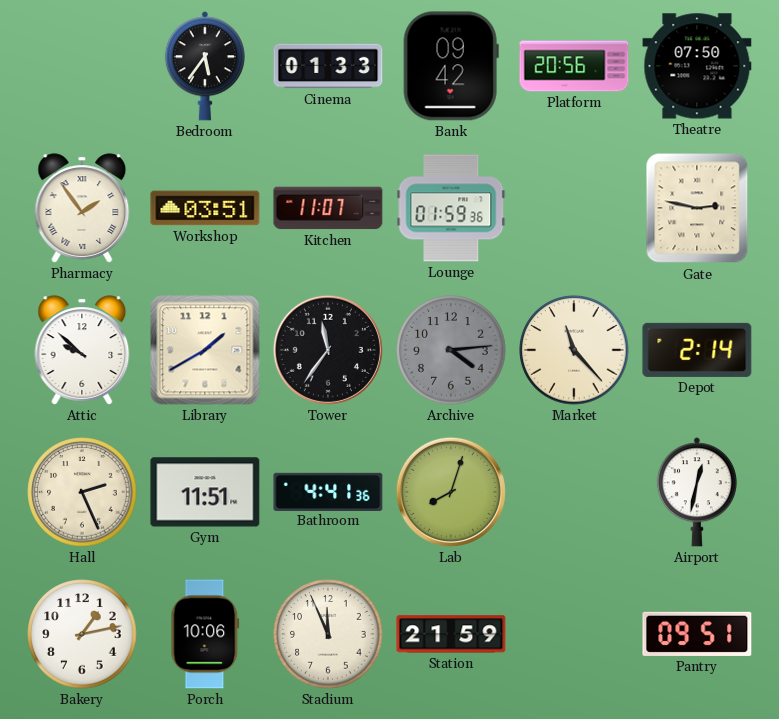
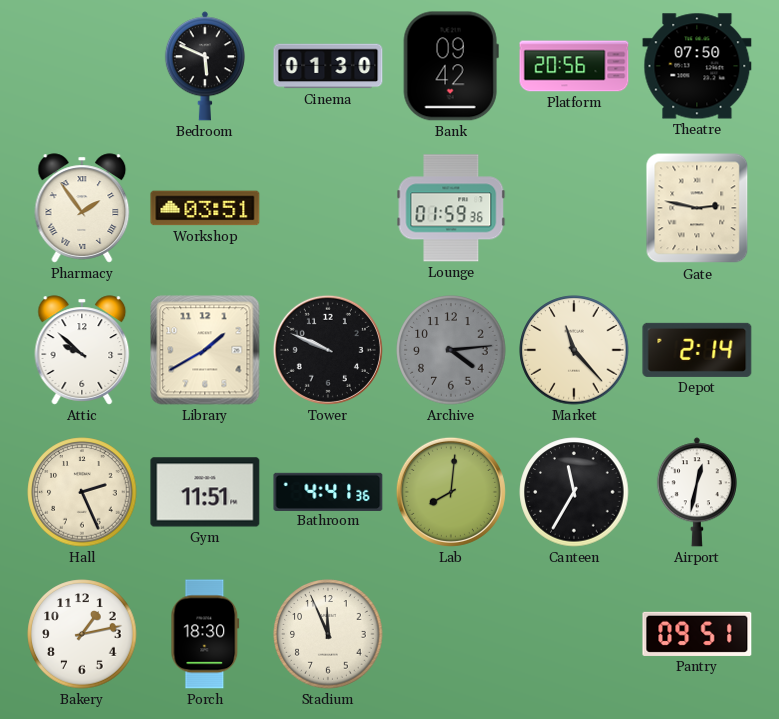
Bedroom: 5:36 -> 5:49
Cinema: 01:33 -> 01:30
Kitchen: 11:07 -> none
Tower: 11:36 -> 9:49
Lab: 8:03 -> 8:01
Canteen: none -> 11:35
Porch: 10:06 -> 18:30
Station: 21:59 -> none
